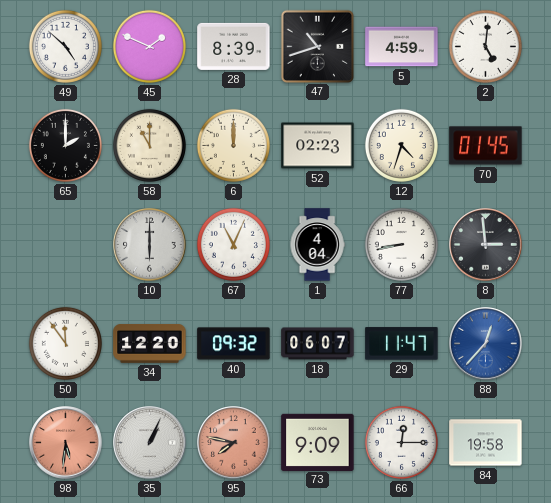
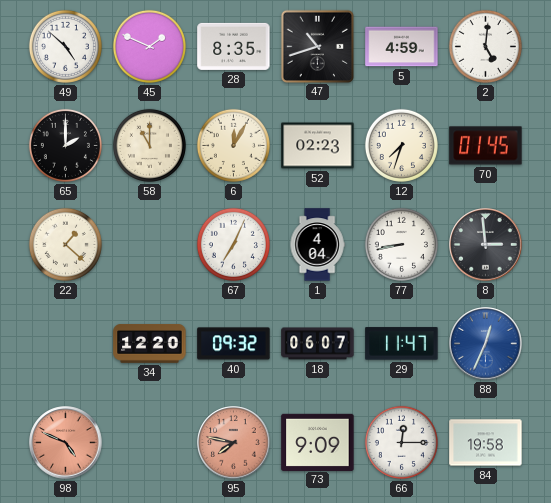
28: 8:39 -> 8:35
6: 12:00 -> 12:05
12: 4:33 -> 7:33
22: none -> 1:22
10: 6:00 -> none
67: 11:04 -> 7:04
50: 11:54 -> none
88: 12:37 -> 12:34
98: 5:31 -> 4:49
35: 1:04 -> none
